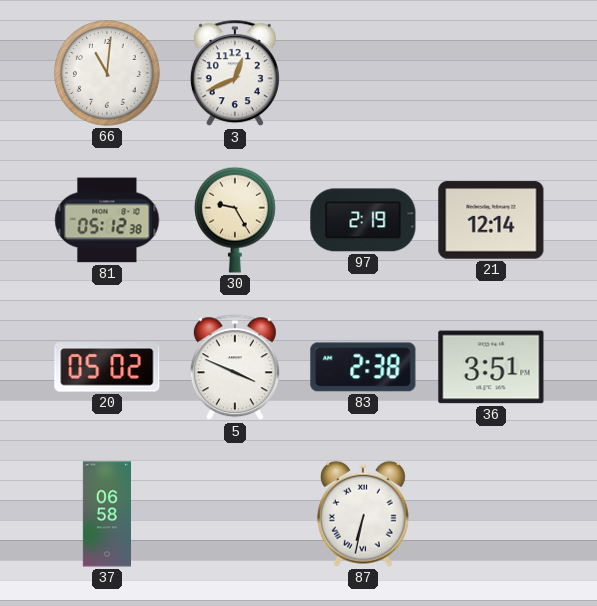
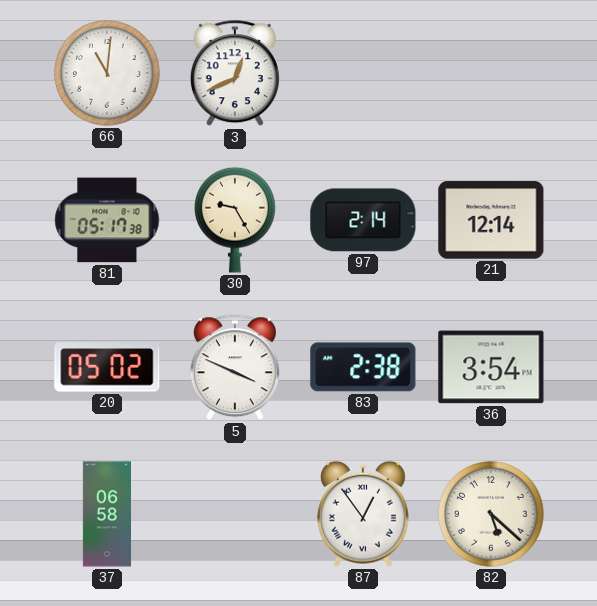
81: 05:12 -> 05:17
97: 2:19 -> 2:14
36: 3:51 -> 3:54
87: 6:32 -> 12:54
82: none -> 5:22
